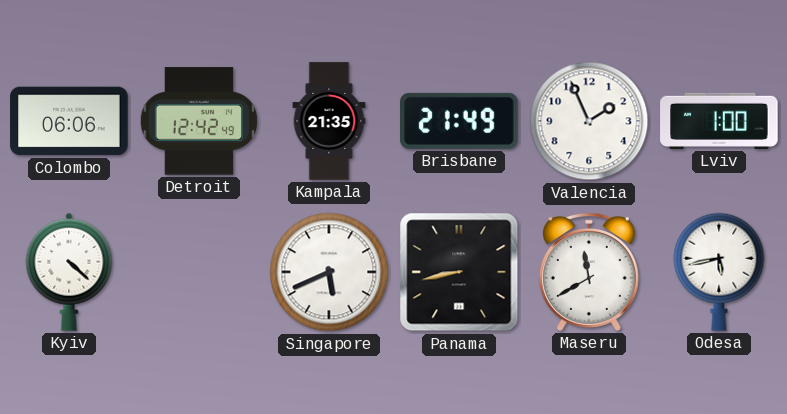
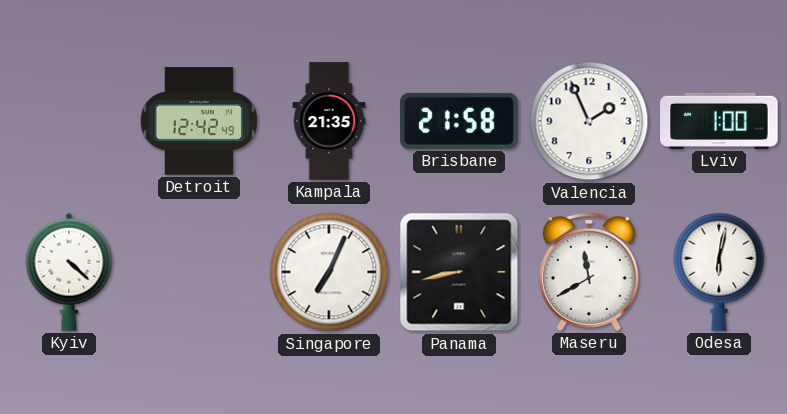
Colombo: 06:06 -> none
Brisbane: 21:49 -> 21:58
Singapore: 5:41 -> 7:04
Odesa: 5:43 -> 6:02
